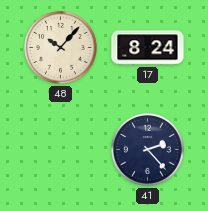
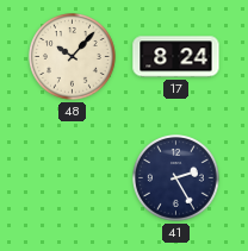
41: 2:23 -> 2:25
